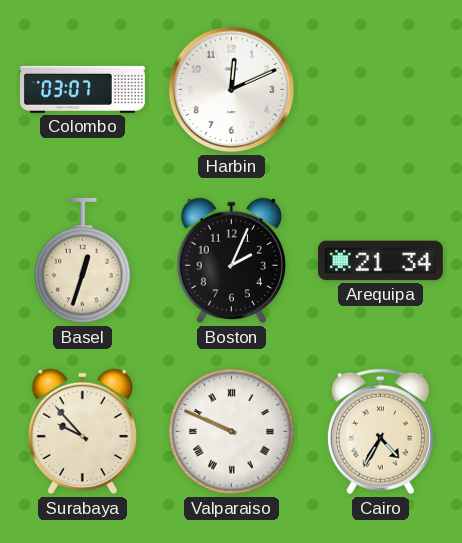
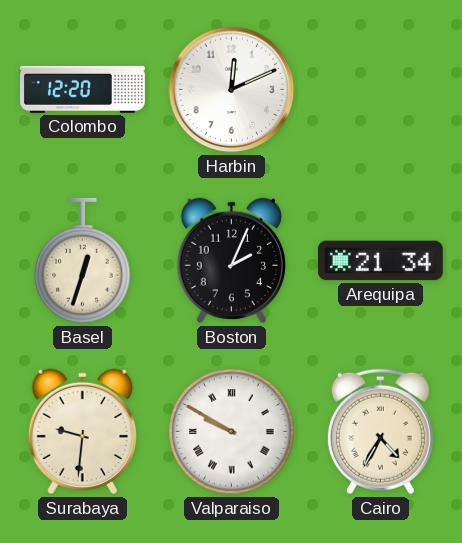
Colombo: 03:07 -> 12:20
Surabaya: 9:53 -> 9:31
Valparaiso: 9:49 -> 9:50
